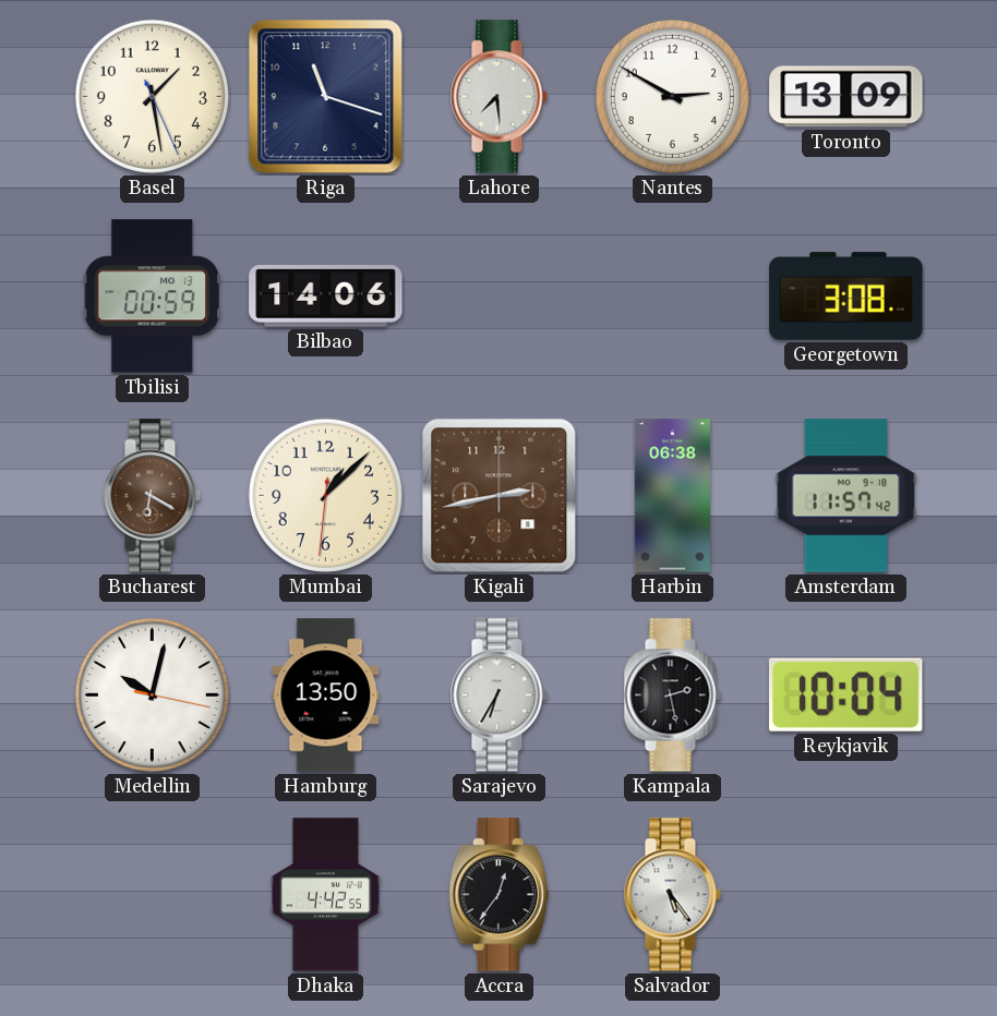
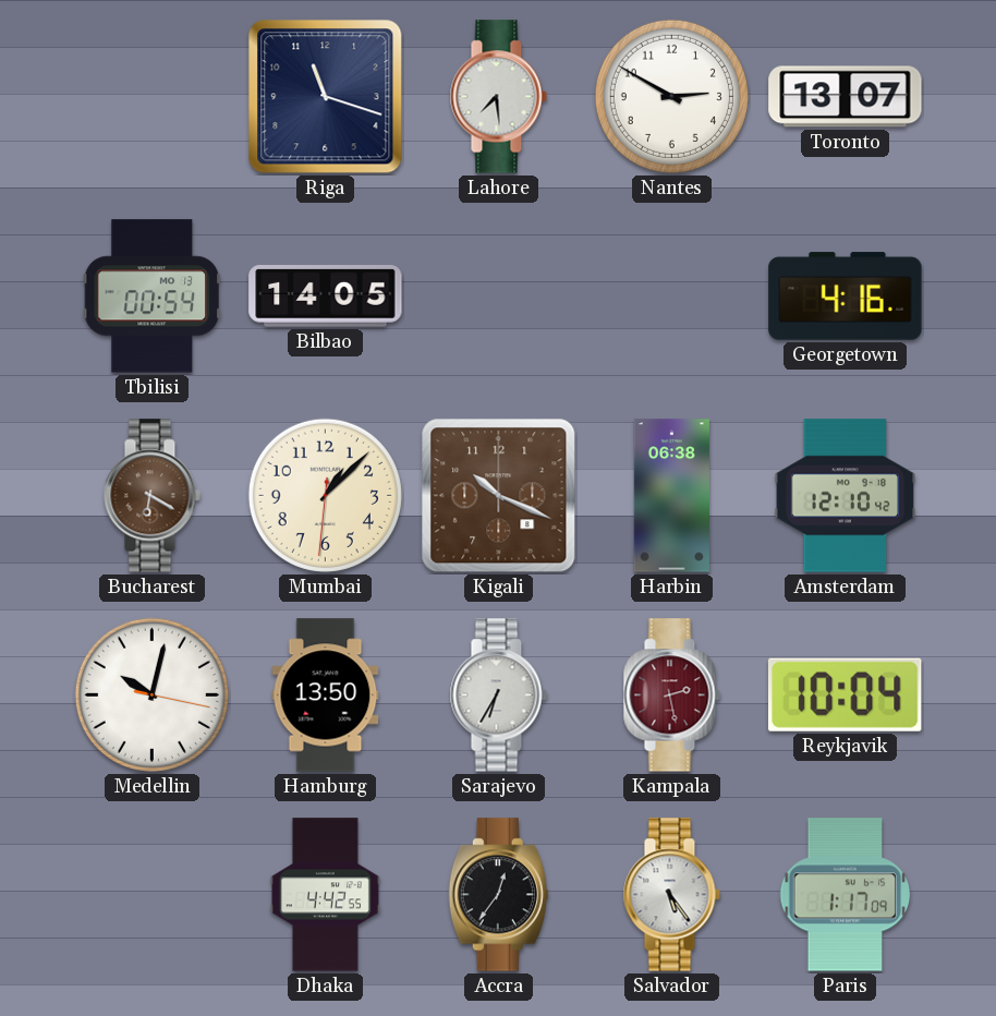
Basel: 1:28 -> none
Toronto: 13:09 -> 13:07
Tbilisi: 00:59 -> 00:54
Bilbao: 14:06 -> 14:05
Georgetown: 3:08 -> 4:16
Kigali: 2:43 -> 10:19
Amsterdam: 11:57 -> 12:10
Kampala dial: black -> burgundy
Paris: none -> 1:17
